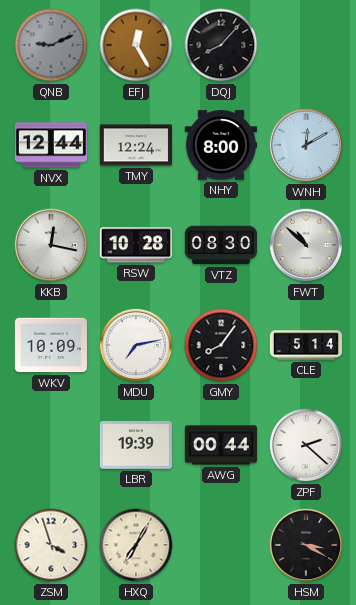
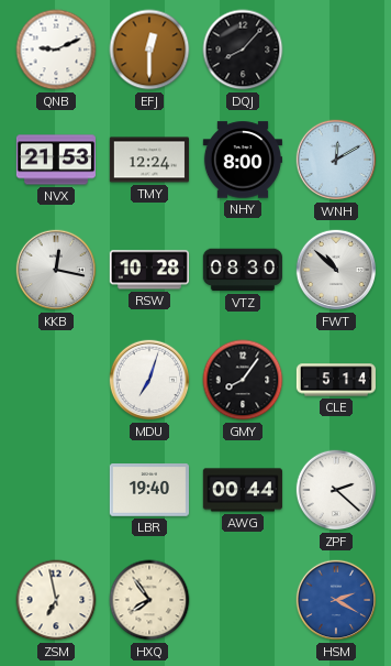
QNB dial: grey -> white
EFJ: 12:25 -> 12:30
NVX: 12:44 -> 21:53
WKV: 10:09 -> none
MDU: 7:13 -> 7:03
LBR: 19:39 -> 19:40
ZSM: 3:57 -> 6:58
HXQ: 7:05 -> 7:54
HSM: 3:20 -> 2:20
HSM dial: black -> blue
